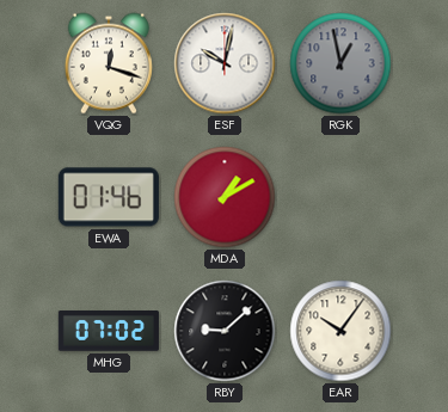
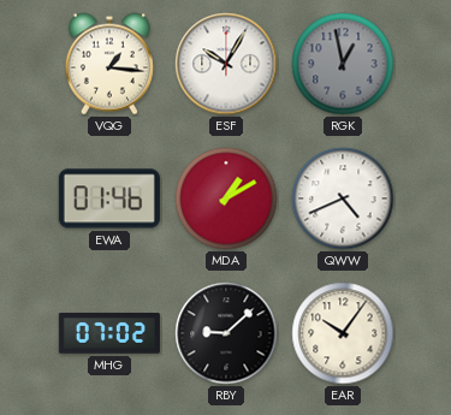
VQG: 12:18 -> 1:16
ESF: 10:02 -> 10:05
QWW: none -> 4:41
